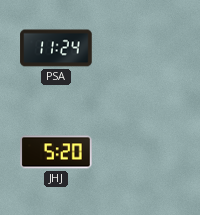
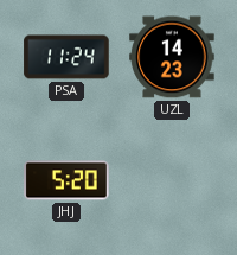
UZL: none -> 14:23
